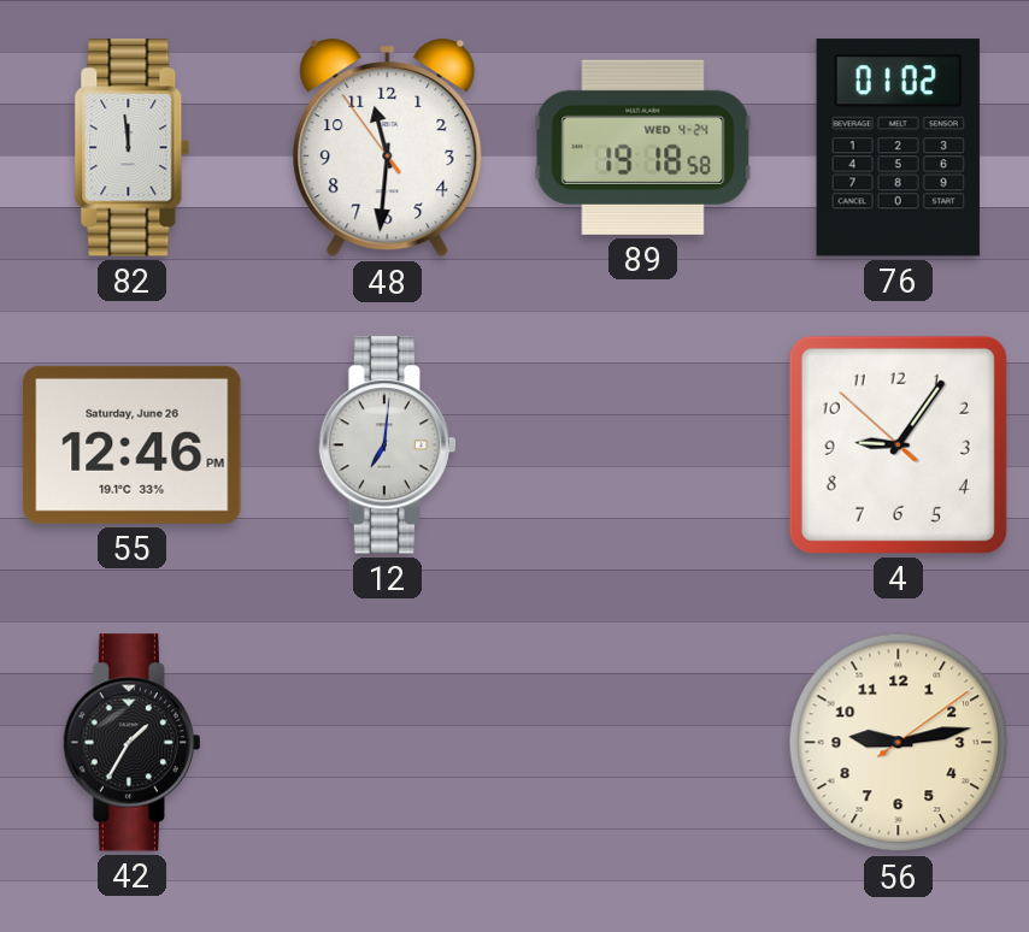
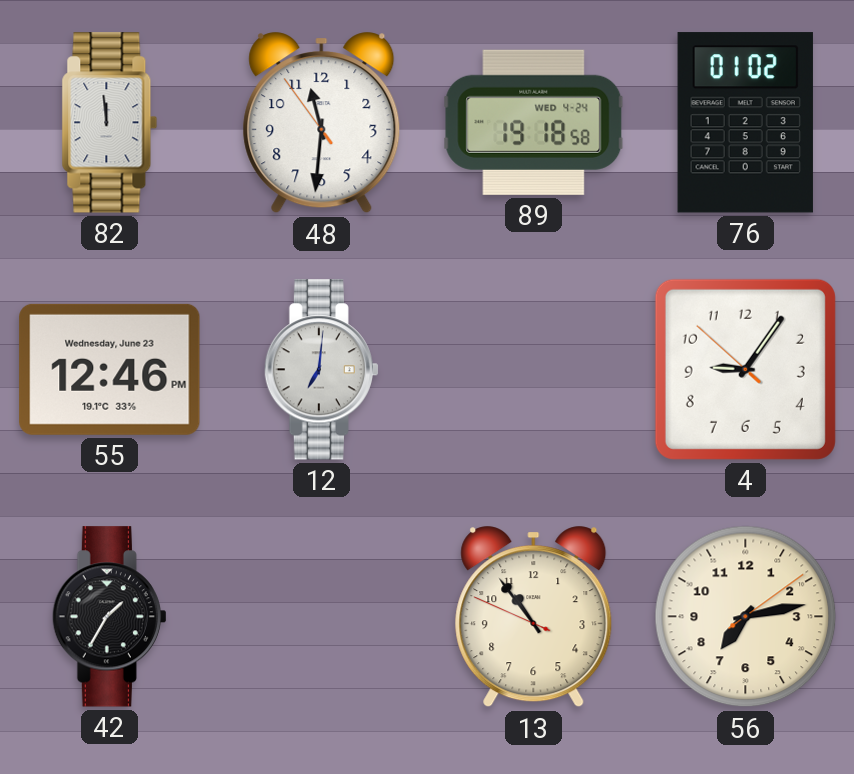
55 date: Saturday, June 26 -> Wednesday, June 23
13: none -> 10:53
56: 9:13 -> 7:13
